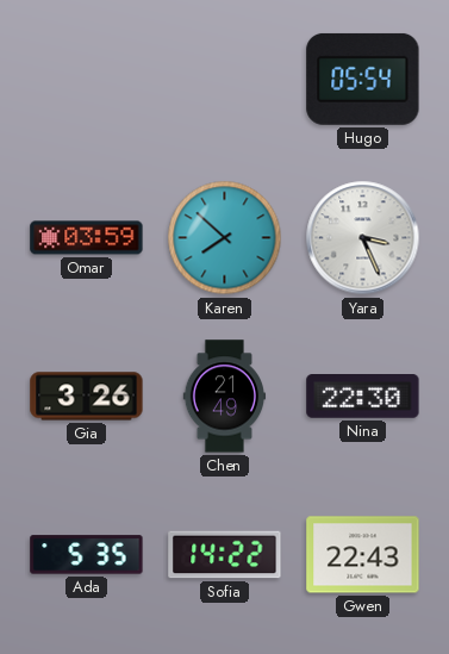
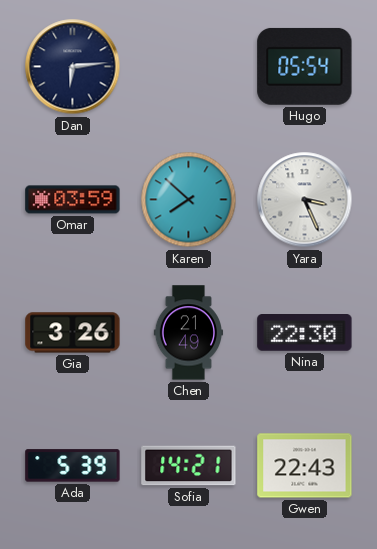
Dan: none -> 6:14
Ada: 5:35 -> 5:39
Sofia: 14:22 -> 14:21
